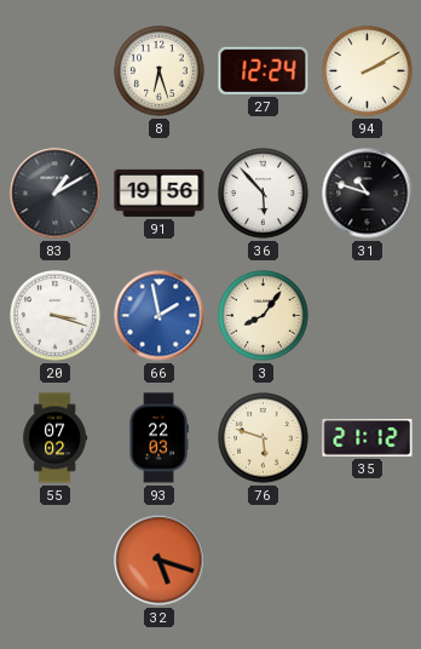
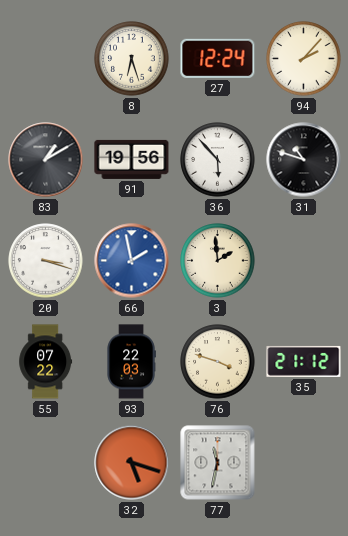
94: 2:10 -> 2:07
3: 8:06 -> 1:59
55: 07:02 -> 07:22
76: 5:48 -> 3:48
77: none -> 11:32
